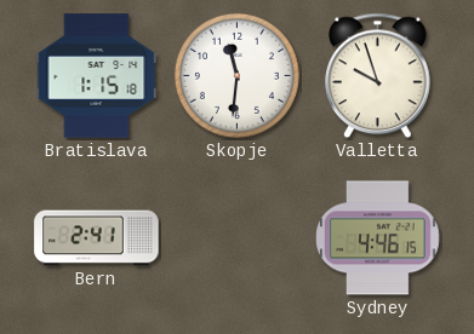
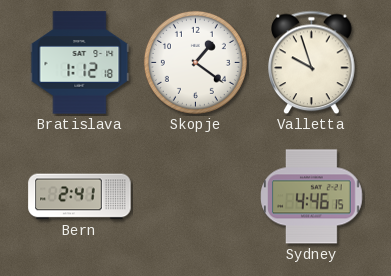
Bratislava: 1:15 -> 1:12
Skopje: 11:31 -> 1:21
